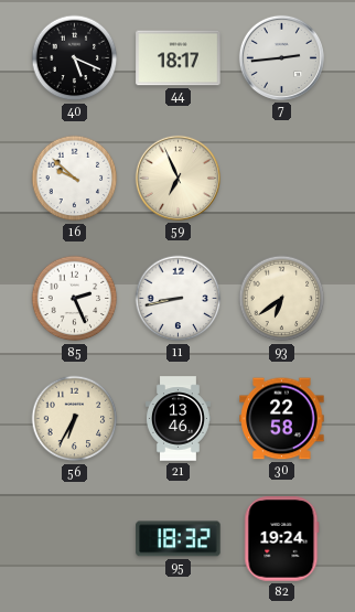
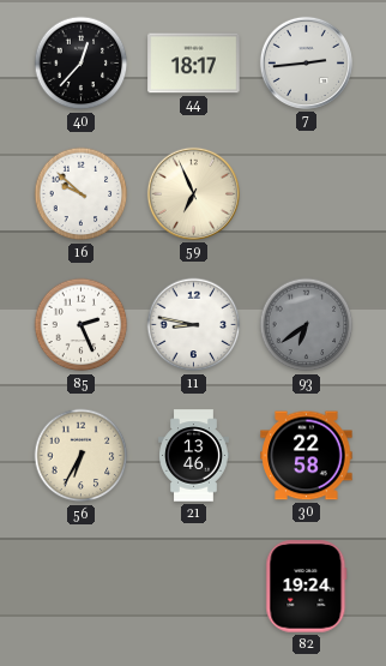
40: 5:19 -> 12:37
11: 8:43 -> 8:47
93 dial: cream -> grey
95: 18:32 -> none
